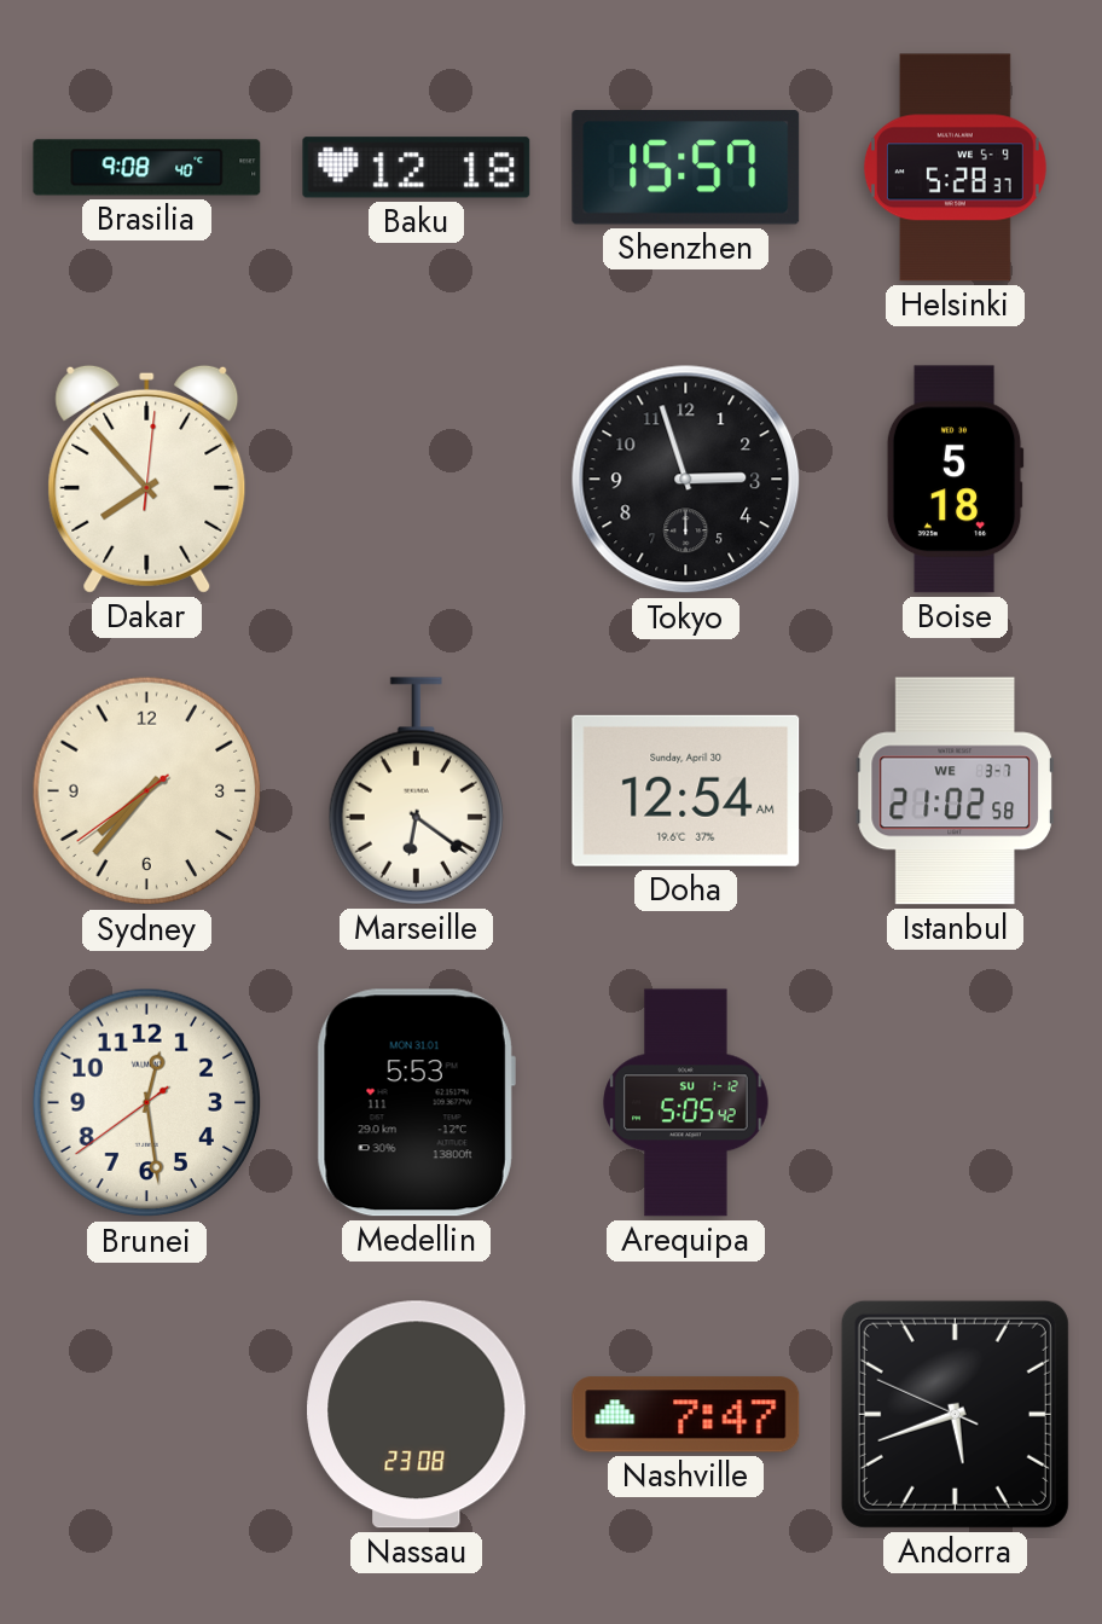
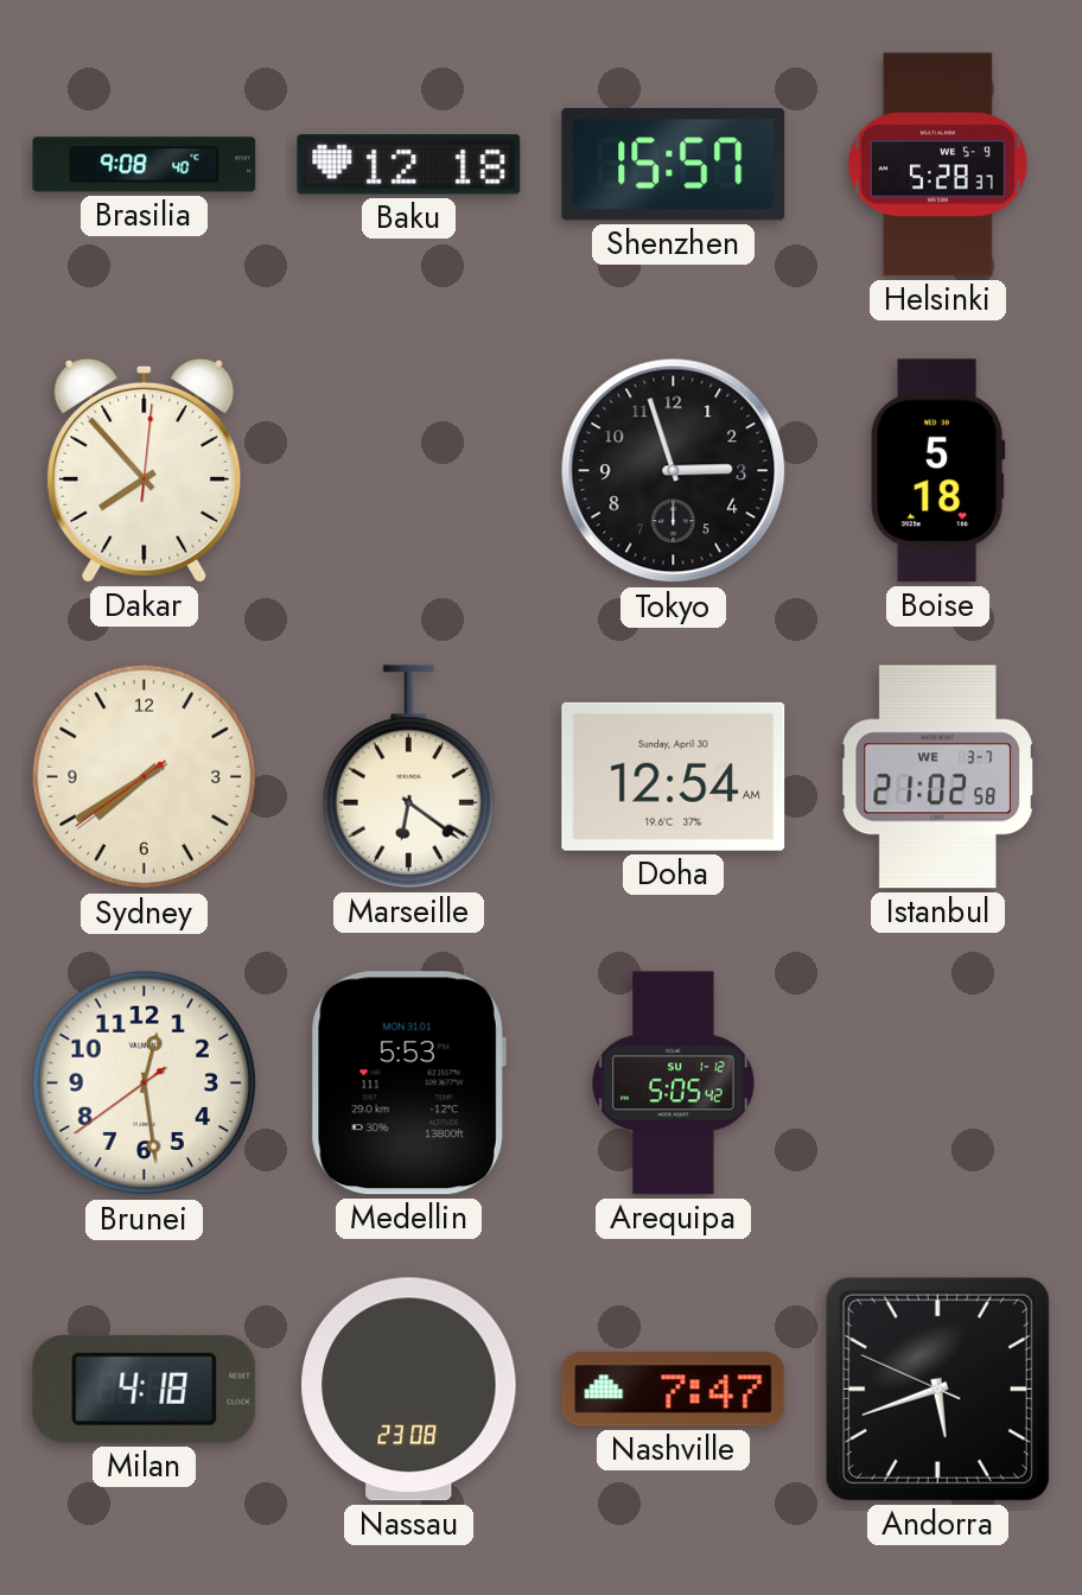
Sydney: 7:36 -> 7:39
Milan: none -> 4:18
